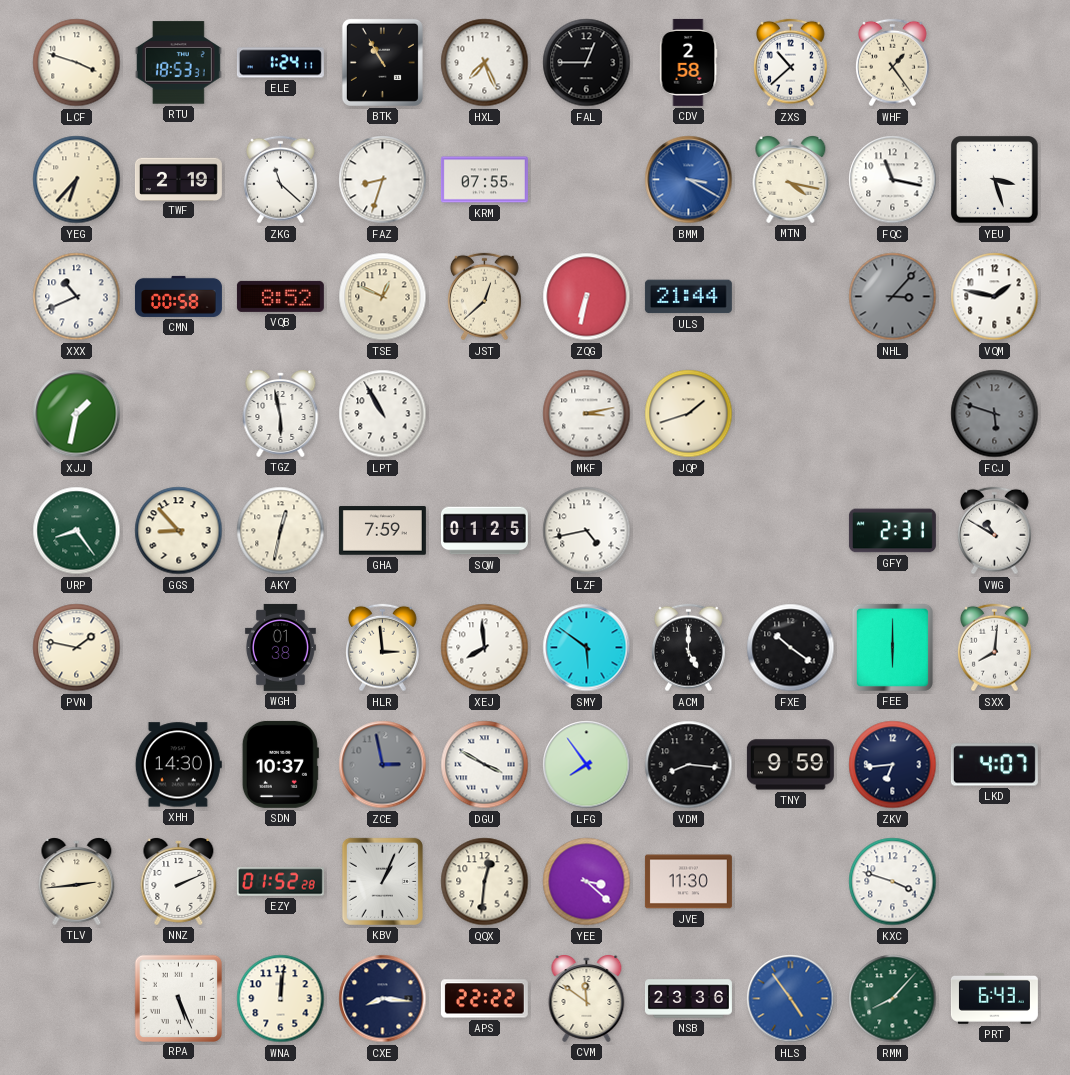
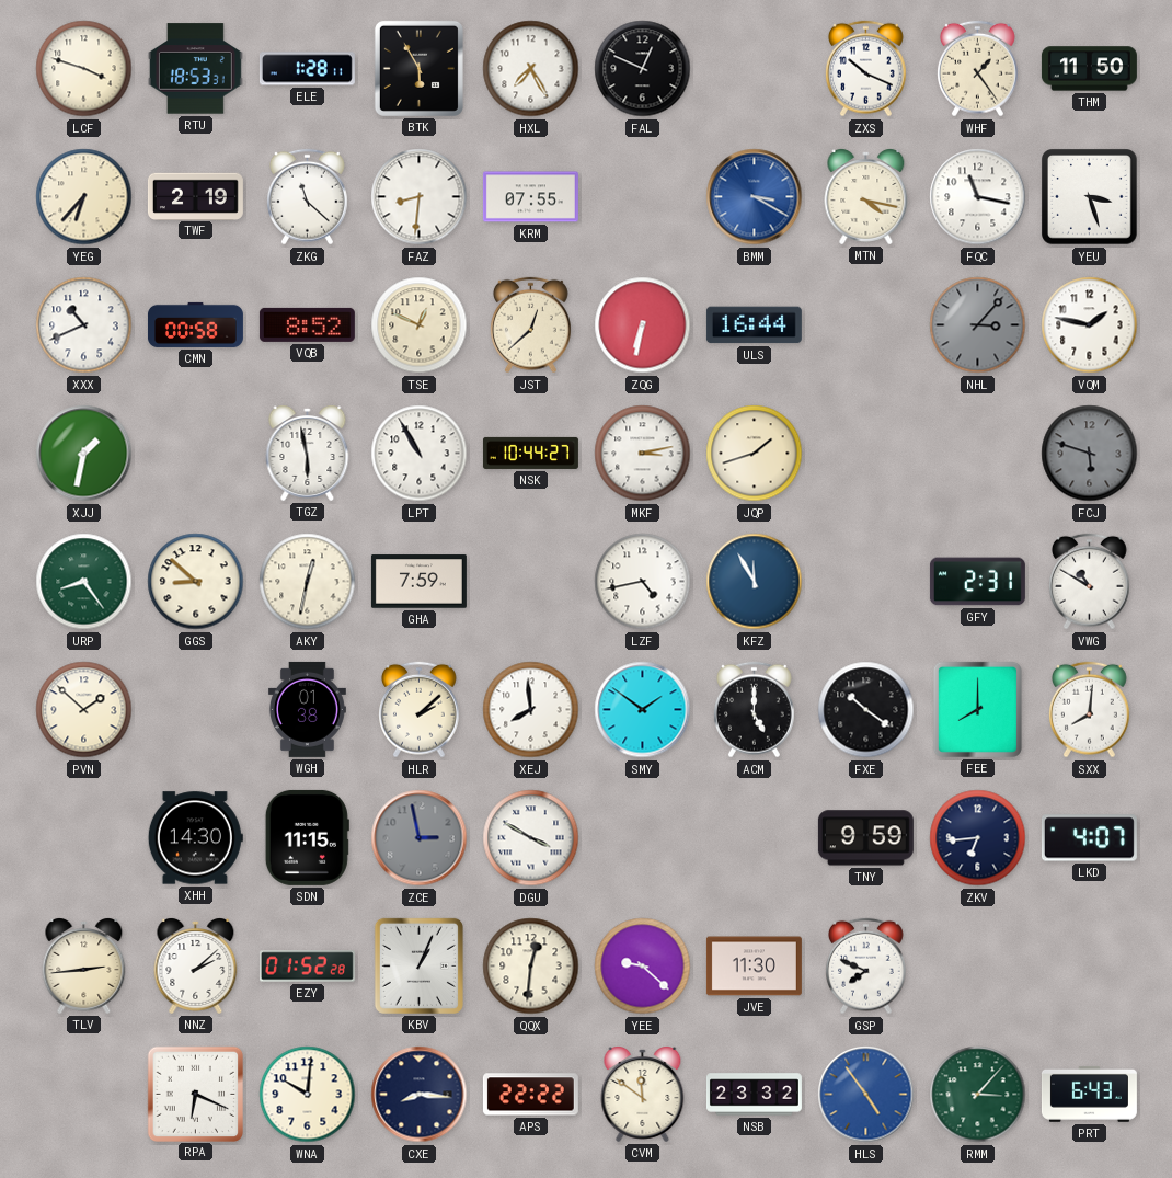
ELE: 1:24 -> 1:28
BTK: 10:55 -> 5:55
HXL: 7:26 -> 7:25
FAL: 12:45 -> 12:49
CDV: 2:58 -> none
ZXS: 10:38 -> 10:19
THM: none -> 11:50
FAZ: 8:33 -> 8:31
ULS: 21:44 -> 16:44
NSK: none -> 10:44
GGS: 8:53 -> 8:52
SQW: 01:25 -> none
KFZ: none -> 11:55
PVN: 1:47 -> 1:52
HLR: 2:59 -> 2:08
SMY: 5:51 -> 1:51
FEE: 6:00 -> 8:00
SDN: 10:37 -> 11:15
LFG: 7:54 -> none
VDM: 8:16 -> none
NNZ: 2:11 -> 2:08
YEE: 3:22 -> 9:22
GSP: none -> 7:49
KXC: 3:48 -> none
RPA: 5:26 -> 6:19
WNA: 12:01 -> 10:01
NSB: 23:36 -> 23:32
RMM: 8:07 -> 3:07
